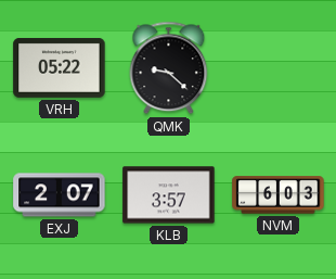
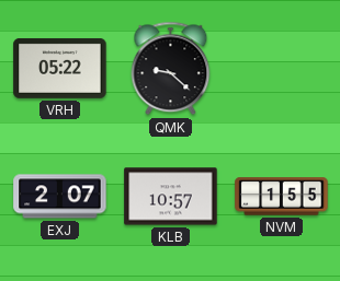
KLB: 3:57 -> 10:57
NVM: 6:03 -> 1:55
